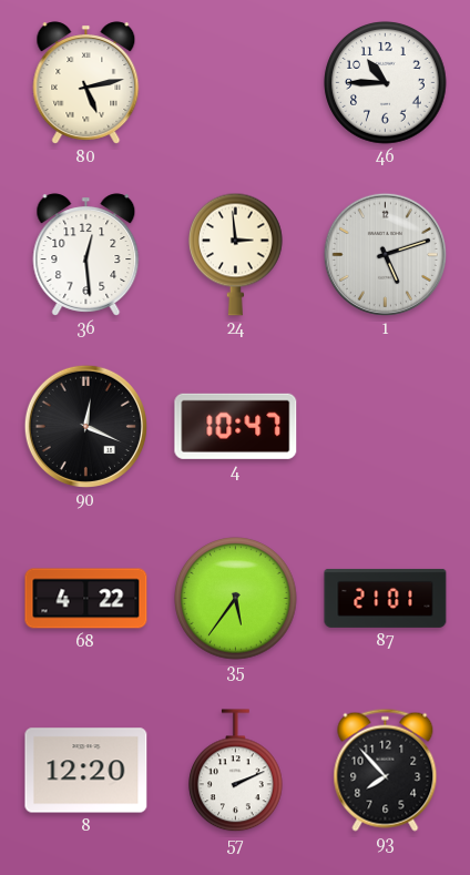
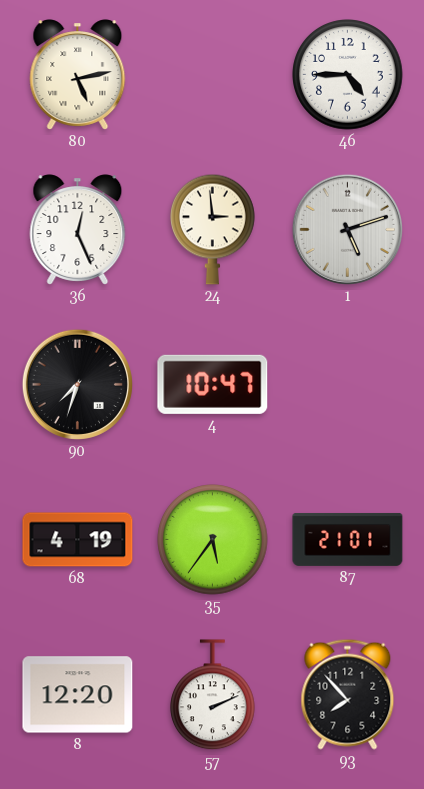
46: 10:45 -> 4:45
36: 12:29 -> 12:26
90: 12:19 -> 7:33
68: 4:22 -> 4:19
